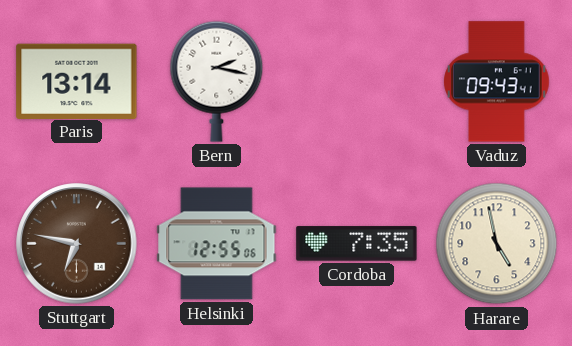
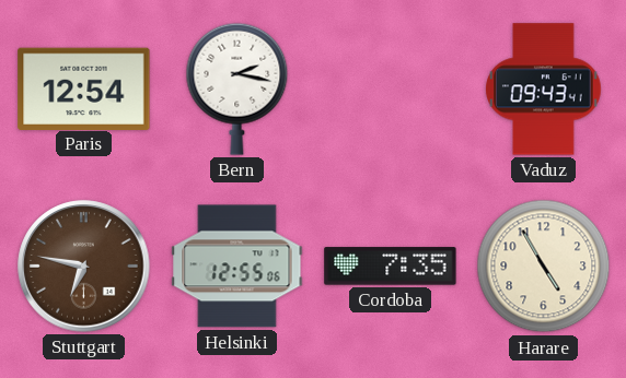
Paris: 13:14 -> 12:54
Harare: 4:58 -> 4:55
